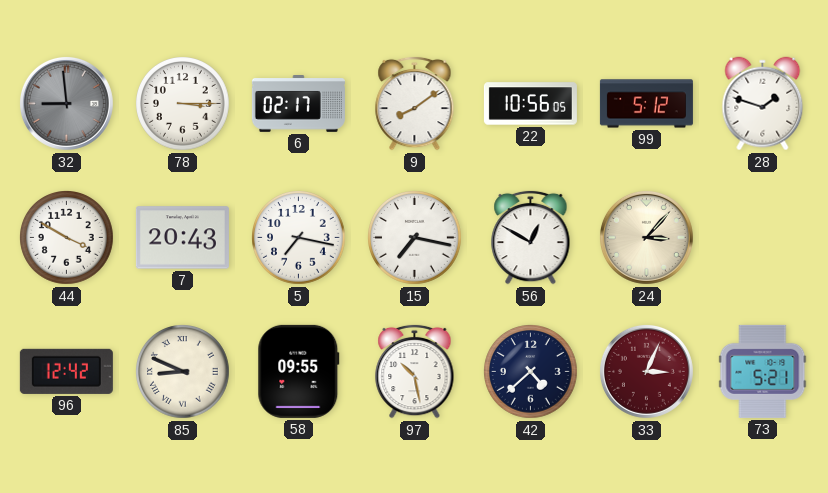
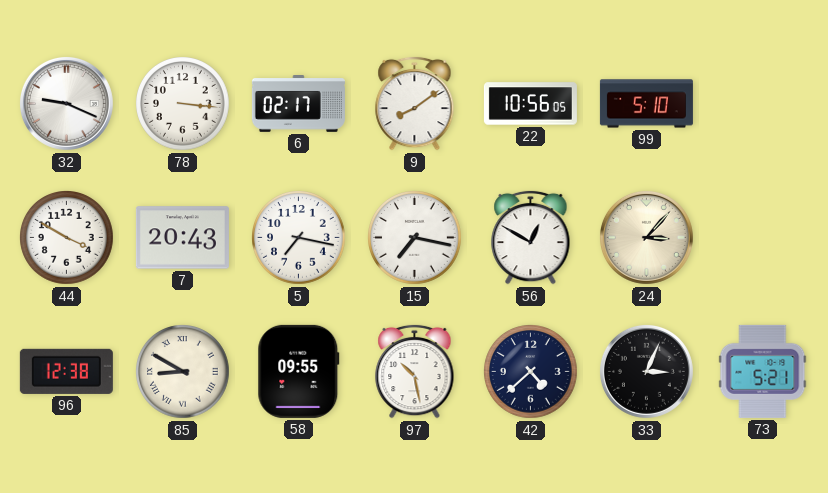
32: 8:59 -> 9:19
32 dial: grey -> white
78: 3:15 -> 3:16
99: 5:12 -> 5:10
28: 1:48 -> none
96: 12:42 -> 12:38
85: 8:49 -> 8:50
33 dial: burgundy -> black
